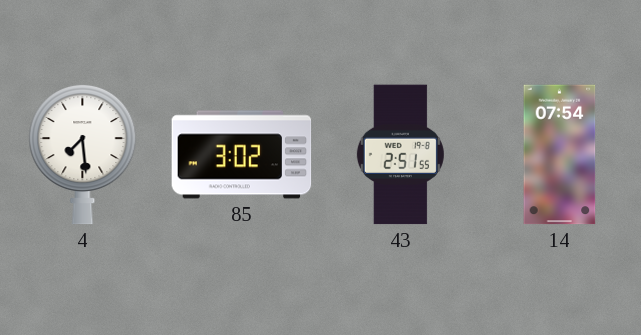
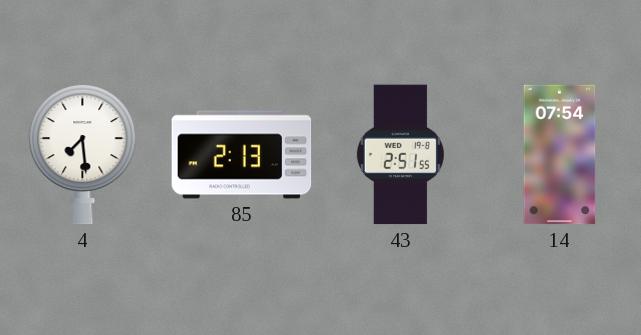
85: 3:02 -> 2:13
